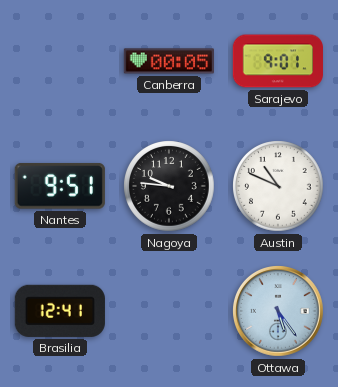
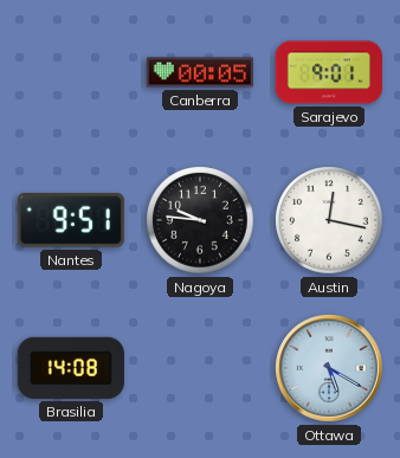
Austin: 10:49 -> 12:17
Brasilia: 12:41 -> 14:08
Ottawa: 5:24 -> 5:20
